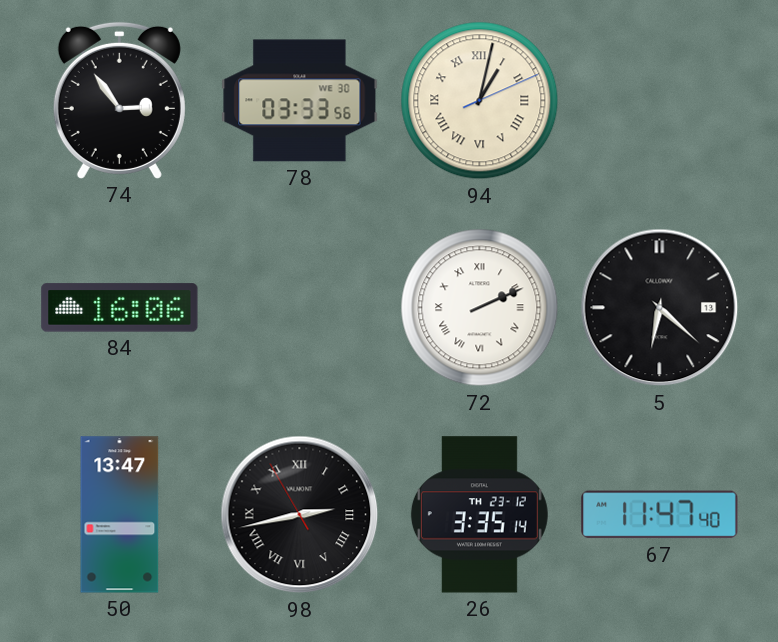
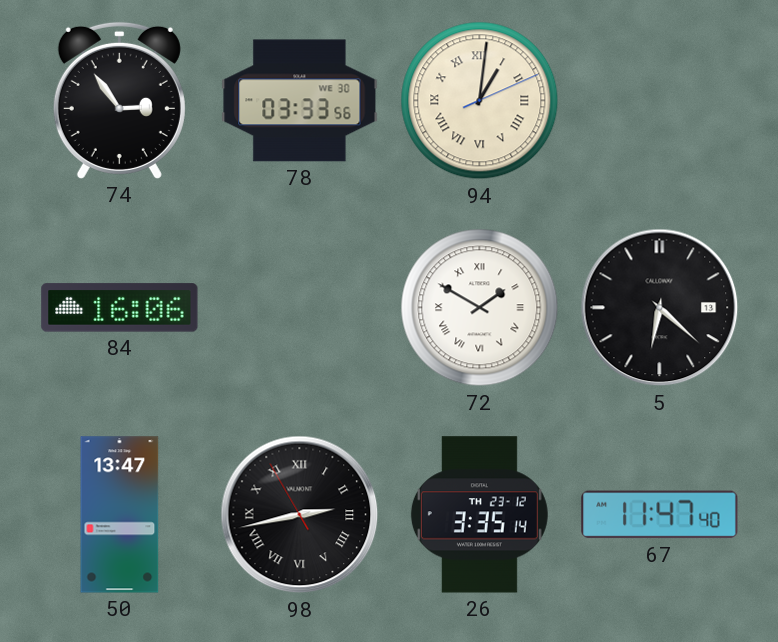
94: 1:02 -> 1:01
72: 2:11 -> 1:50
